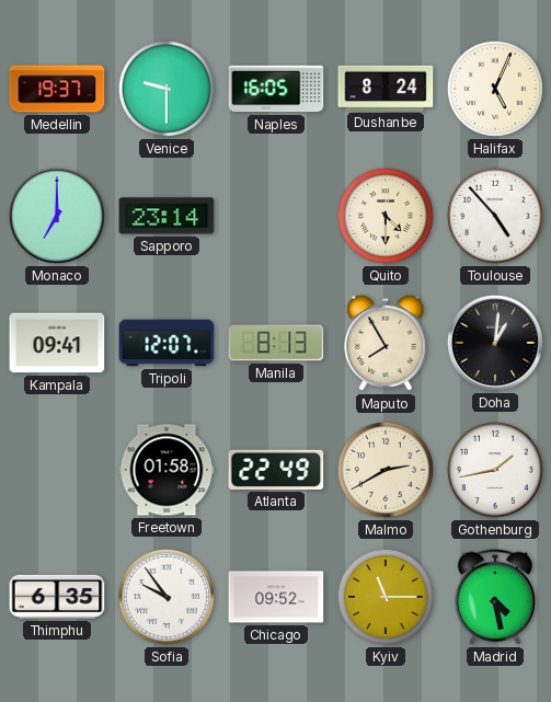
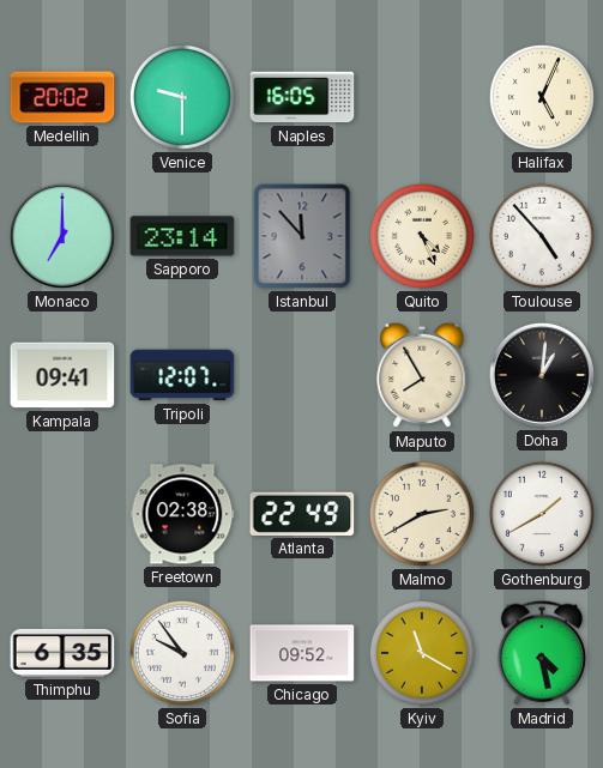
Medellin: 19:37 -> 20:02
Dushanbe: 8:24 -> none
Istanbul: none -> 11:53
Quito: 4:30 -> 4:26
Manila: 8:13 -> none
Freetown: 01:58 -> 02:38
Gothenburg: 1:43 -> 1:40
Kyiv: 11:15 -> 11:20
